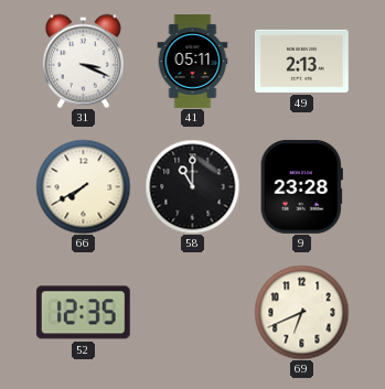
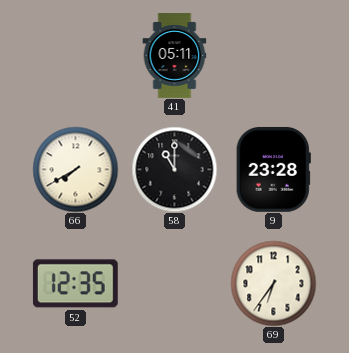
31: 3:19 -> none
49: 2:13 -> none
69: 6:41 -> 6:36
